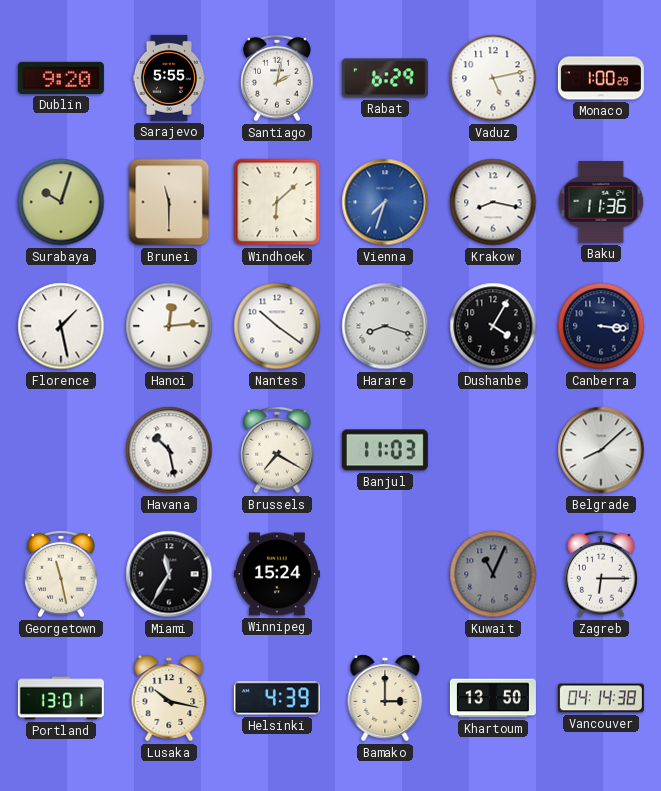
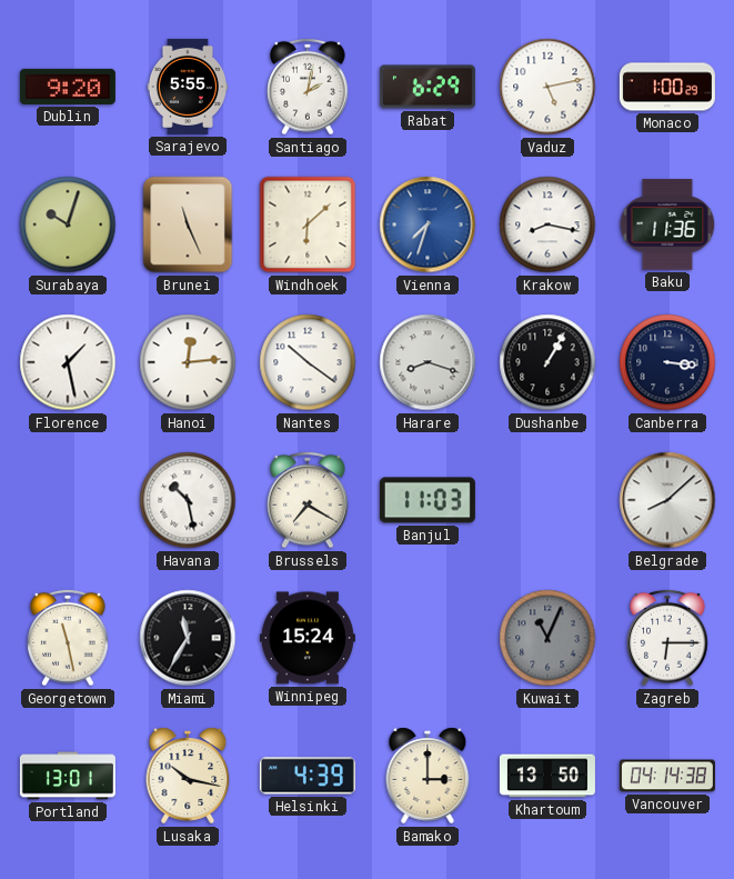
Brunei: 11:30 -> 11:26
Dushanbe: 4:05 -> 1:05
